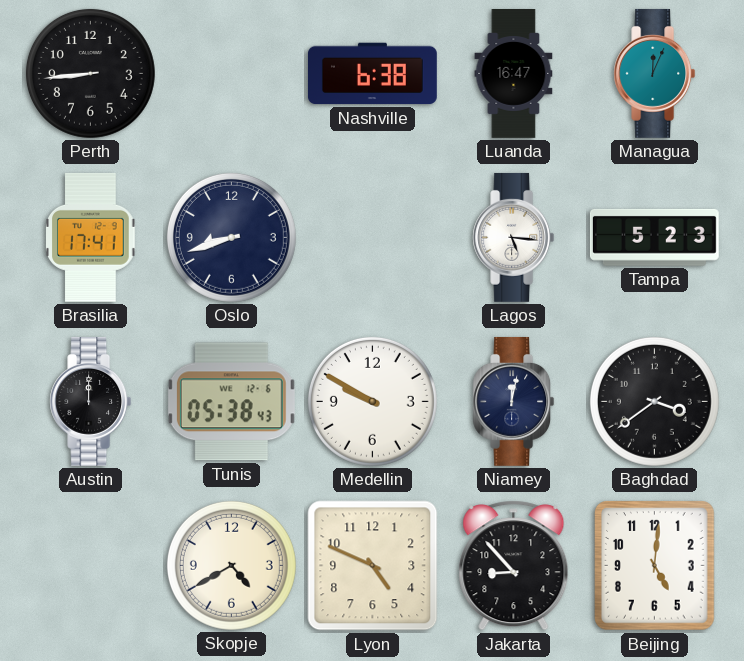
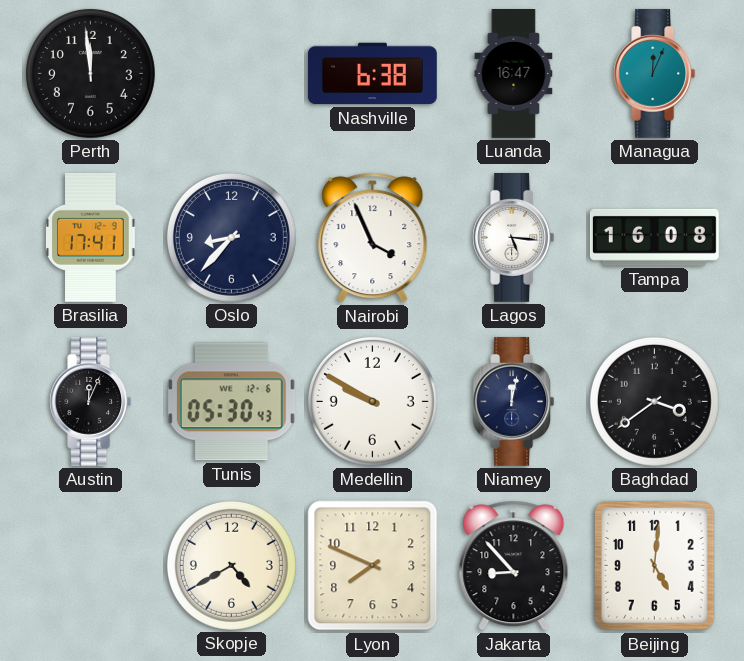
Perth: 8:44 -> 11:59
Oslo: 8:42 -> 8:37
Nairobi: none -> 3:56
Tampa: 5:23 -> 16:08
Austin: 12:00 -> 12:04
Tunis: 05:38 -> 05:30
Lyon: 4:49 -> 7:49
